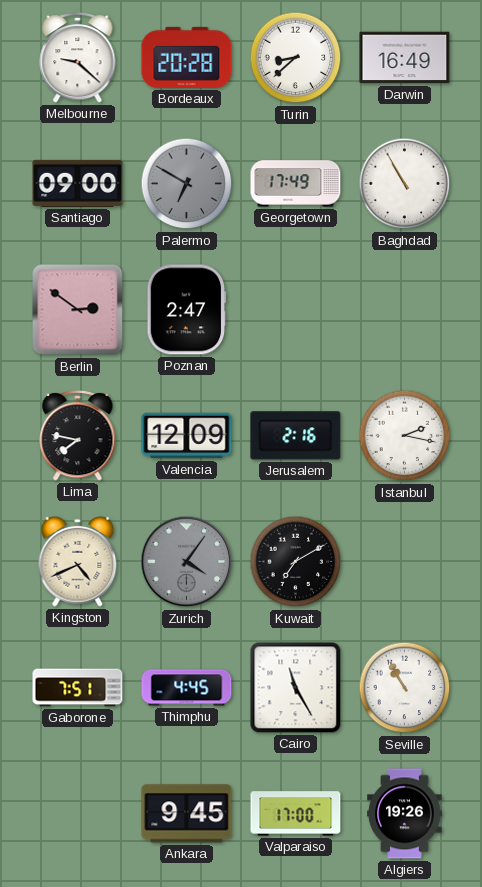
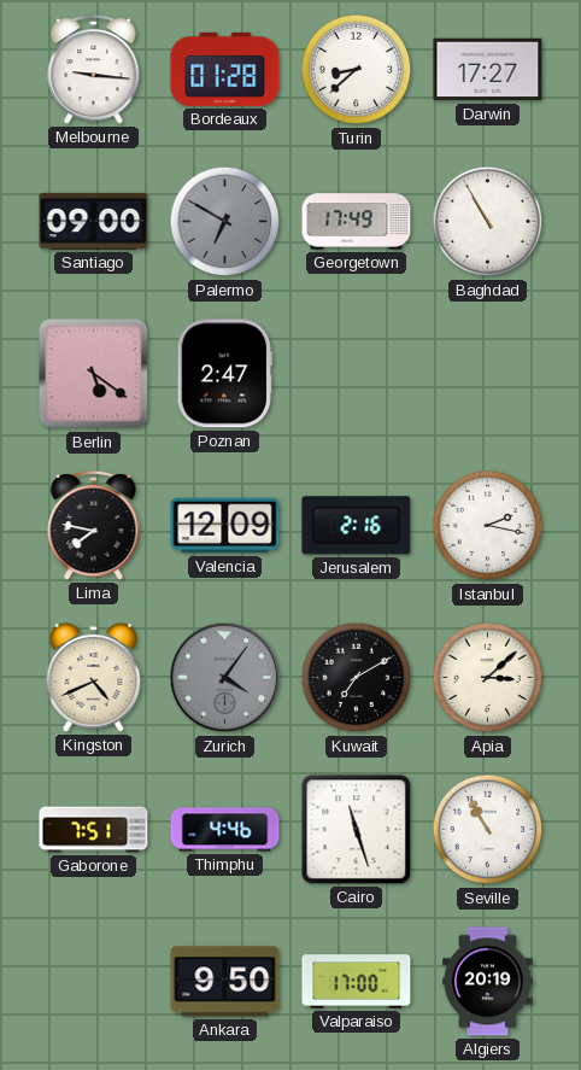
Melbourne: 9:22 -> 9:16
Bordeaux: 20:28 -> 01:28
Darwin: 16:49 -> 17:27
Berlin: 2:51 -> 5:21
Apia: none -> 3:08
Thimphu: 4:45 -> 4:46
Cairo: 11:25 -> 11:27
Ankara: 9:45 -> 9:50
Algiers: 19:26 -> 20:19
